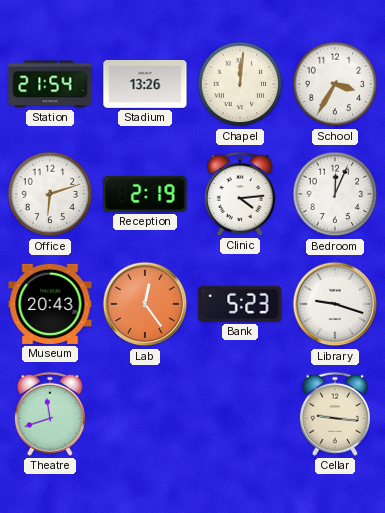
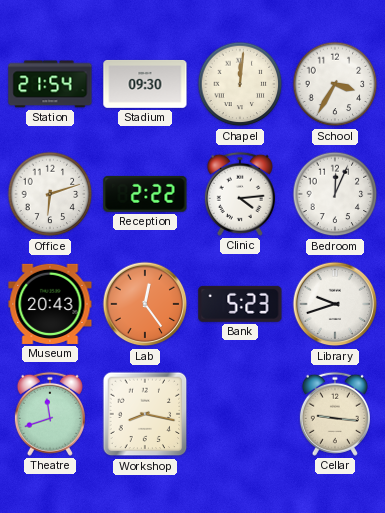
Stadium: 13:26 -> 09:30
Reception: 2:19 -> 2:22
Library: 9:18 -> 9:42
Workshop: none -> 8:17
